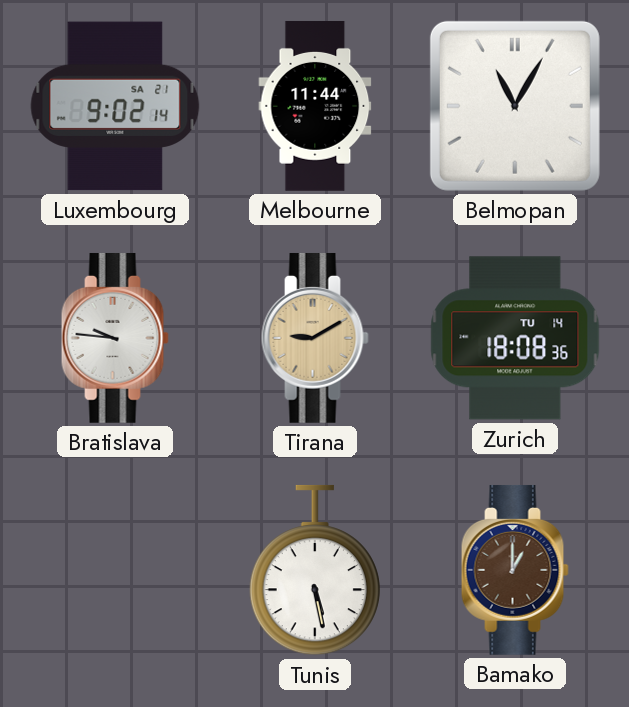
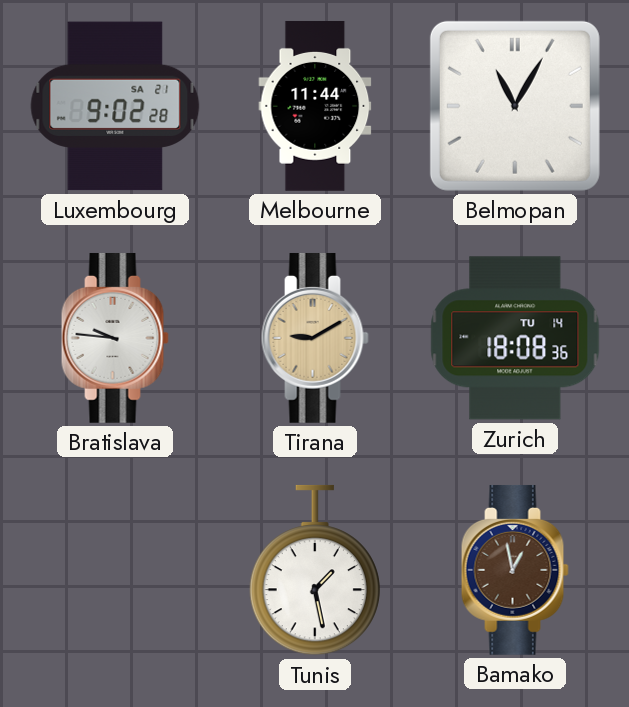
Luxembourg: 9:02:14 -> 9:02:28
Tunis: 5:28 -> 1:28
Bamako: 1:00 -> 12:58
